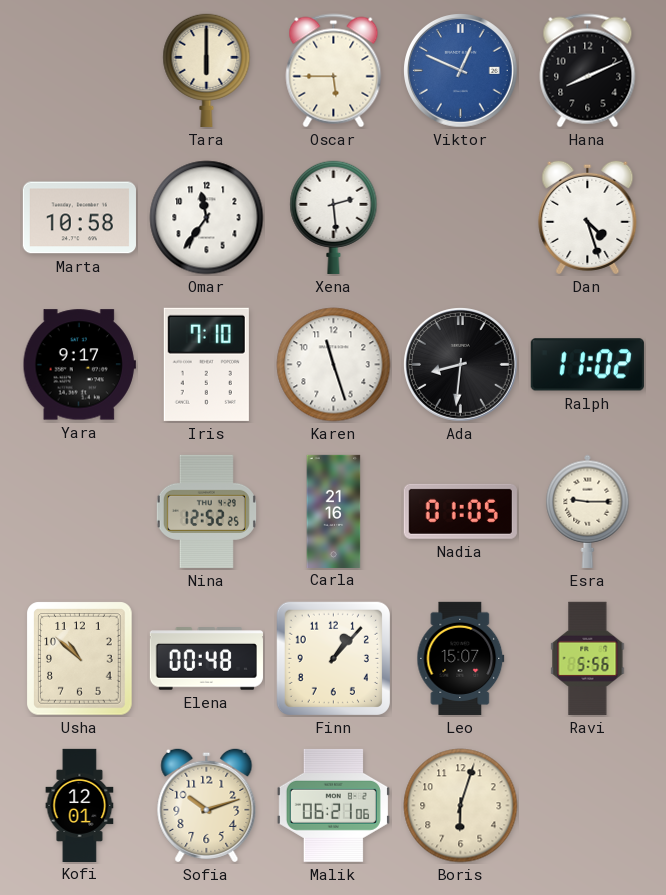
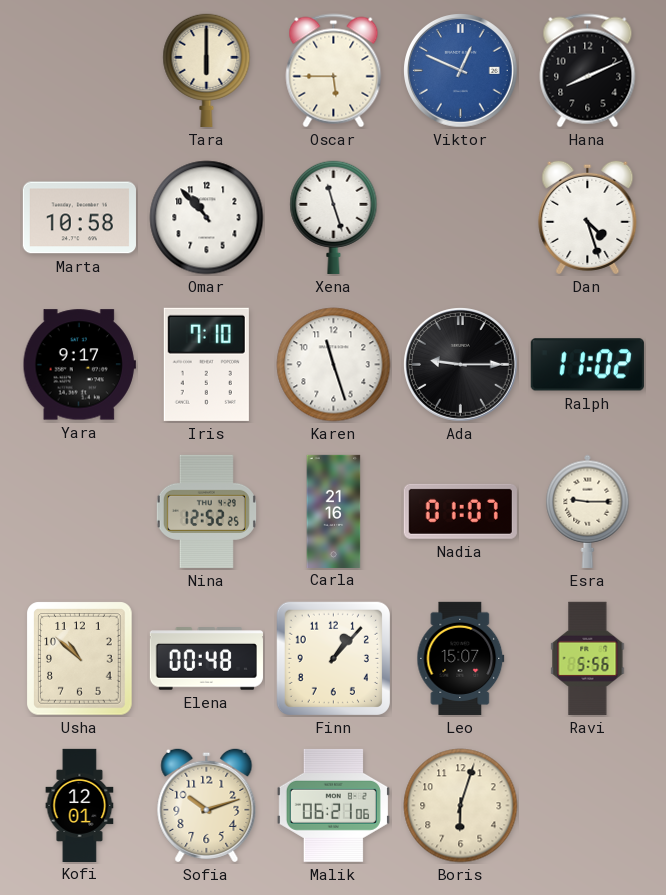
Omar: 11:36 -> 10:53
Xena: 2:29 -> 11:27
Ada: 8:31 -> 9:15
Nadia: 01:05 -> 01:07
